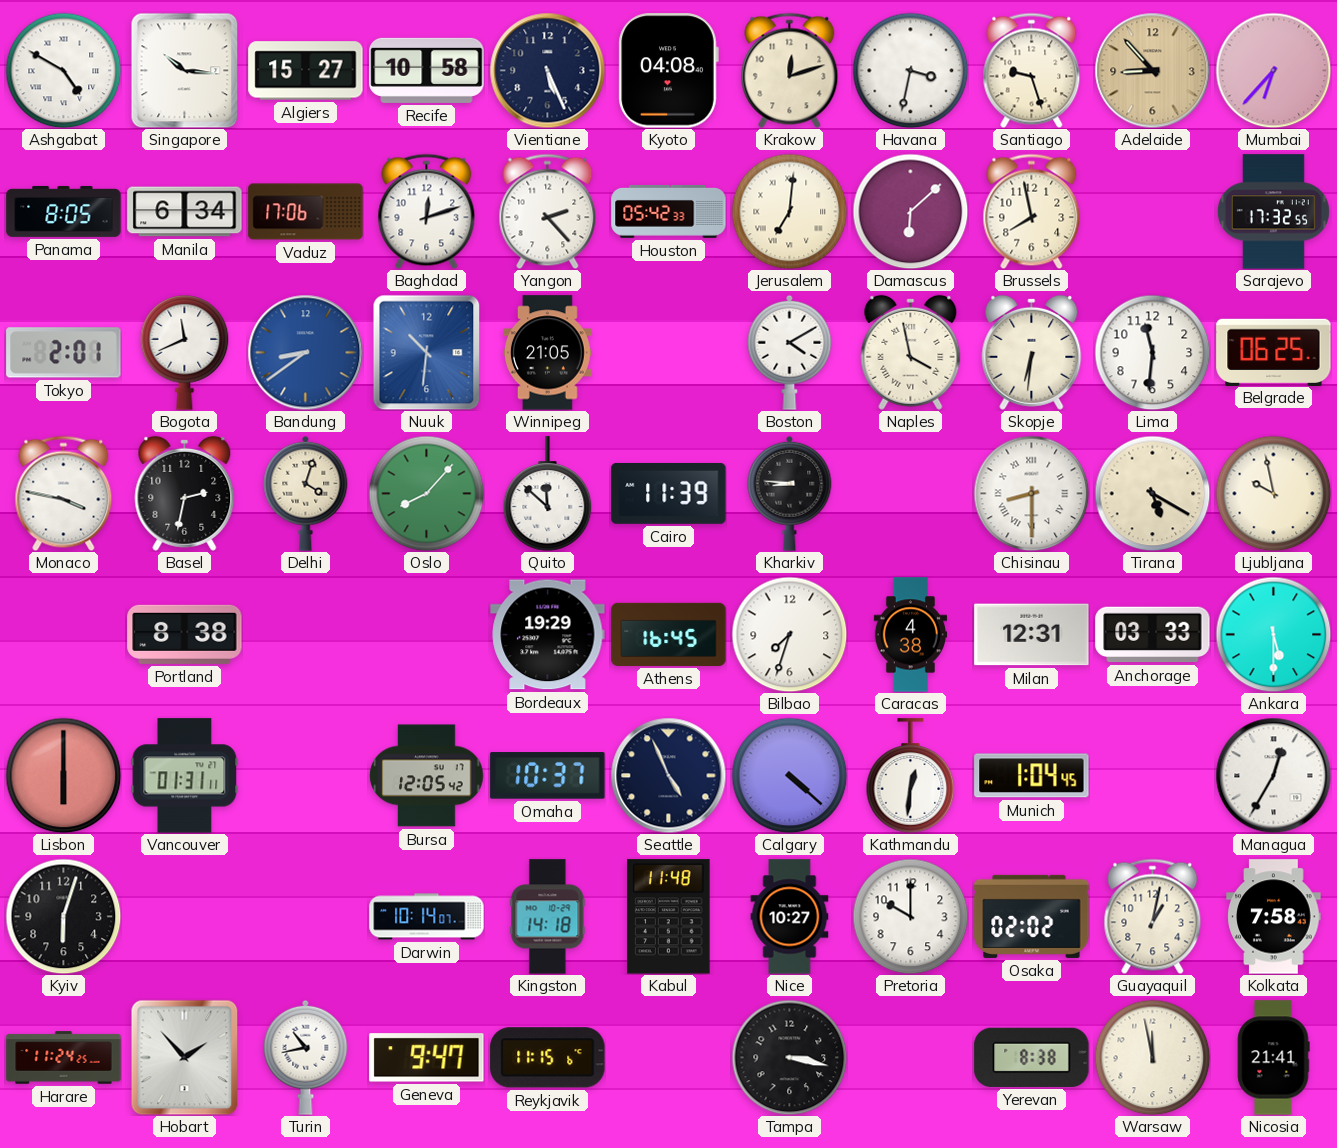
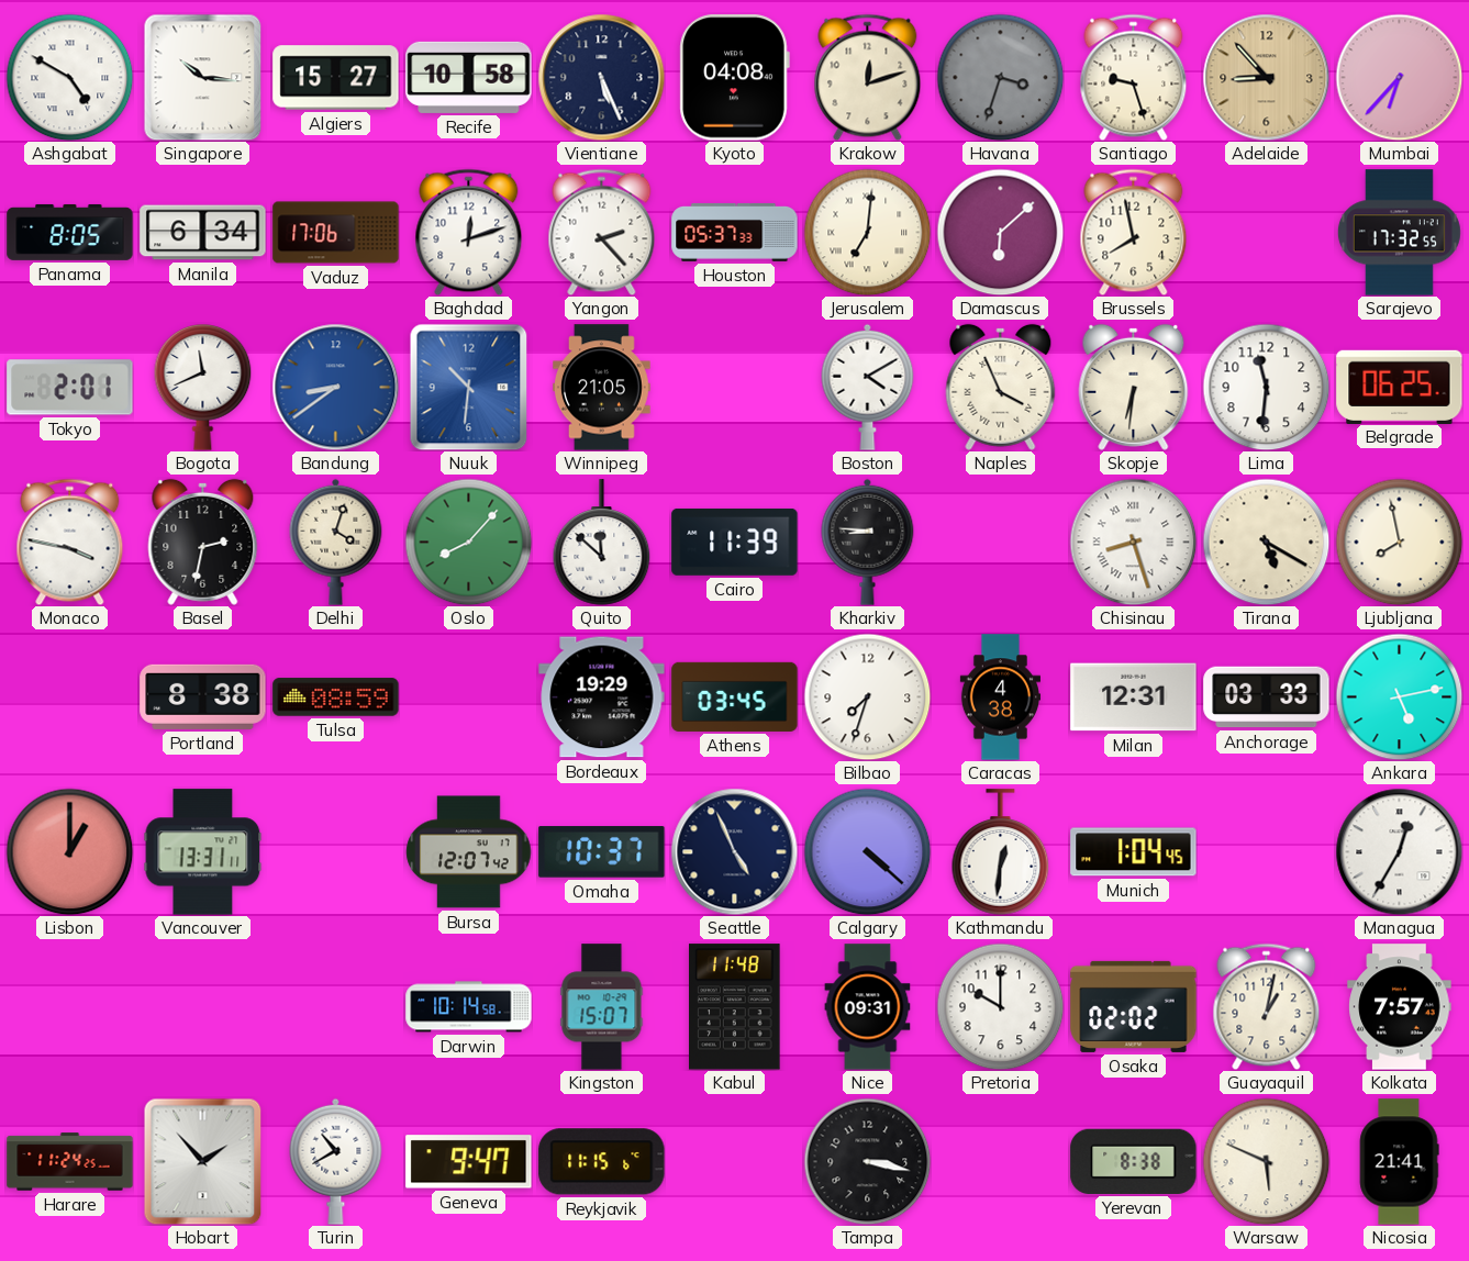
Havana: 3:32 -> 3:33
Havana dial: white -> grey
Houston: 05:42 -> 05:37
Naples: 3:58 -> 3:56
Chisinau: 8:30 -> 8:27
Ljubljana: 9:58 -> 7:58
Tulsa: none -> 08:59
Athens: 16:45 -> 03:45
Ankara: 5:30 -> 5:13
Lisbon: 6:00 -> 1:00
Vancouver: 01:31 -> 13:31
Bursa: 12:05 -> 12:07
Kyiv: 6:03 -> none
Darwin: 10:14:07 -> 10:14:58
Kingston: 14:18 -> 15:07
Nice: 10:27 -> 09:31
Kolkata: 7:58 -> 7:57
Turin: 10:43 -> 10:40
Warsaw: 11:58 -> 5:49
